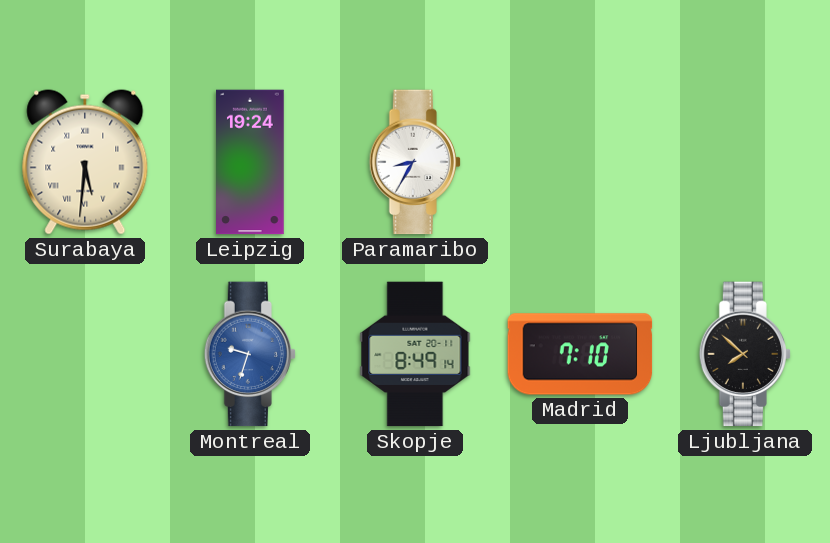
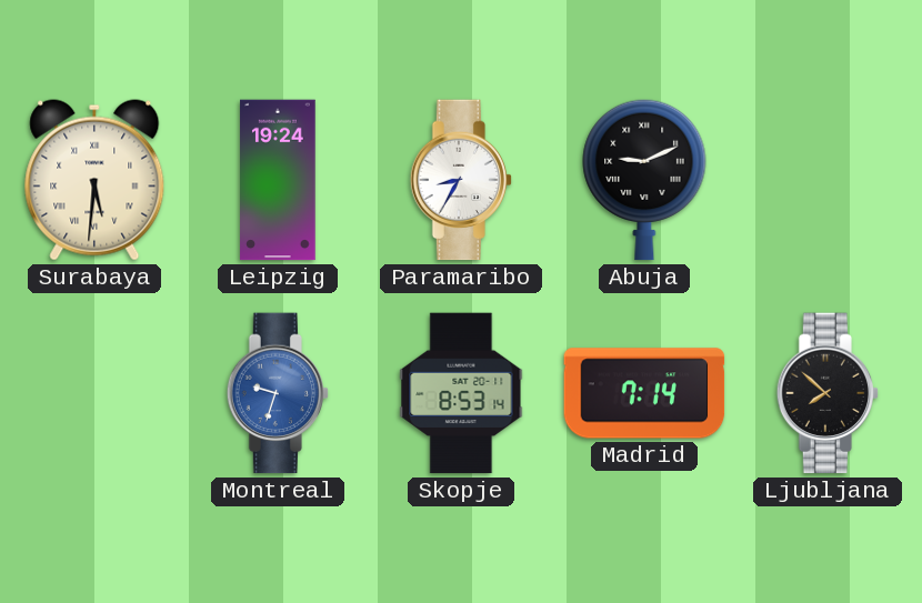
Abuja: none -> 9:11
Skopje: 8:49 -> 8:53
Madrid: 7:10 -> 7:14
